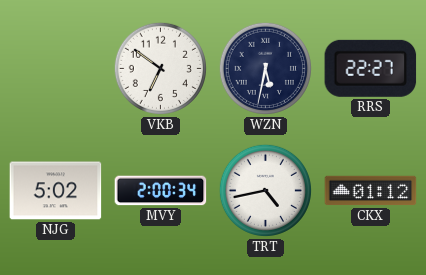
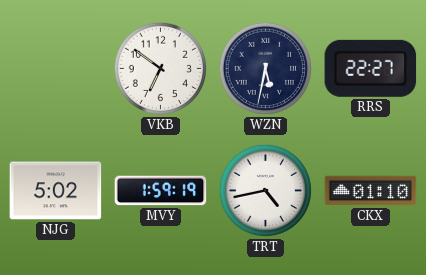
MVY: 2:00 -> 1:59
CKX: 01:12 -> 01:10
